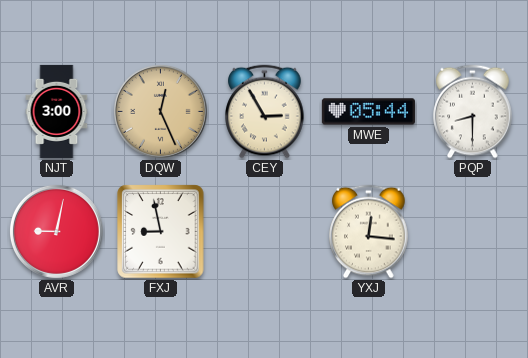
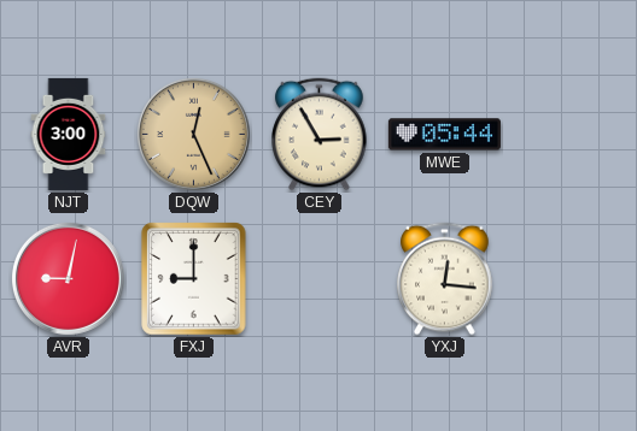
PQP: 8:30 -> none
FXJ: 8:58 -> 9:00
